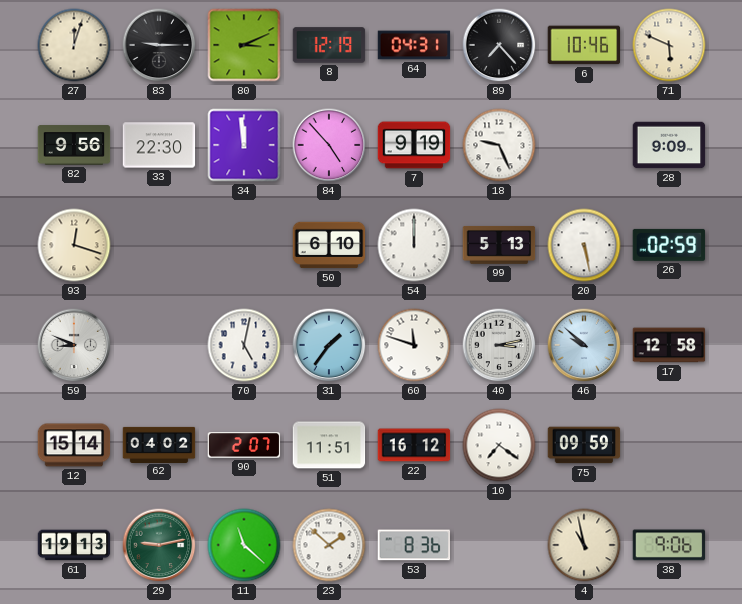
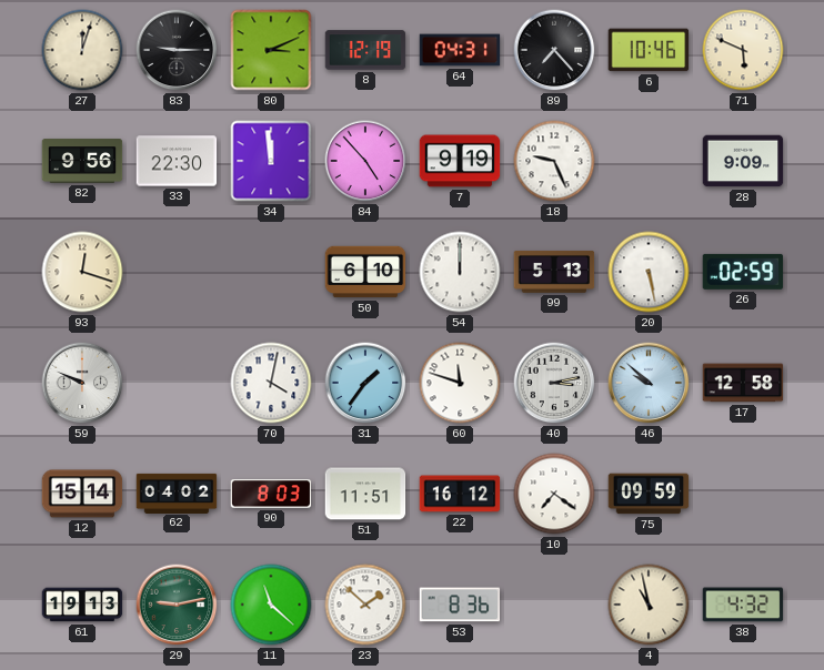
59: 8:49 -> 9:49
70: 5:02 -> 4:02
90: 2:07 -> 8:03
38: 9:06 -> 4:32
